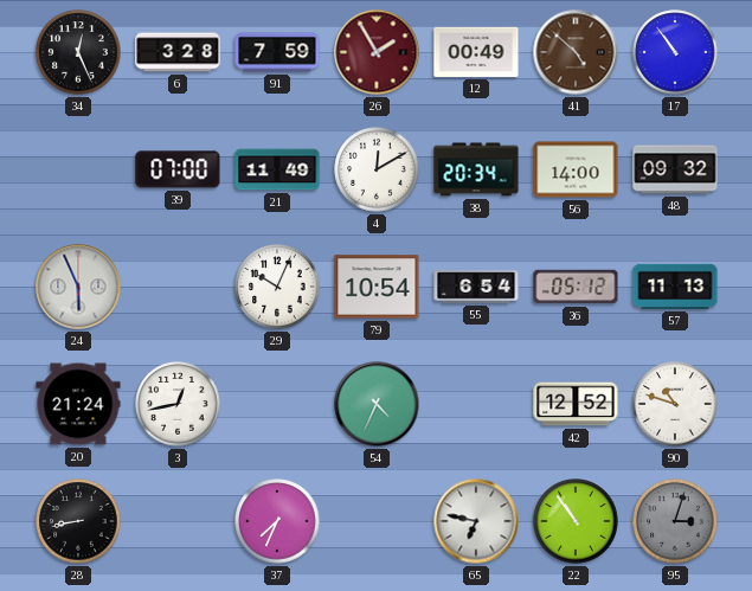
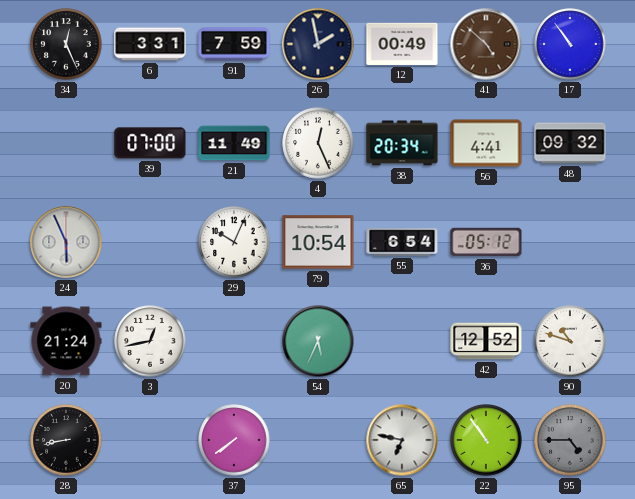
6: 3:28 -> 3:31
26: 1:55 -> 1:58
26 dial: burgundy -> navy
4: 12:10 -> 12:26
56: 14:00 -> 4:41
57: 11:13 -> none
54: 4:34 -> 5:34
37: 7:34 -> 7:39
95: 3:03 -> 4:45
